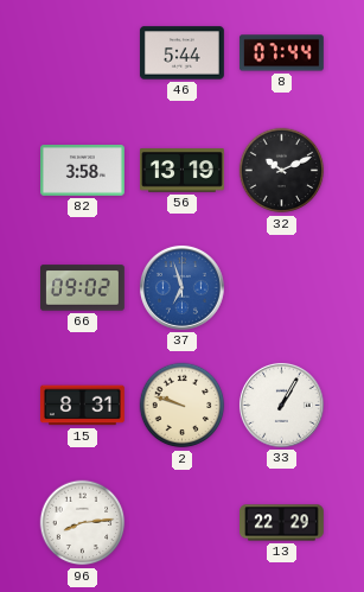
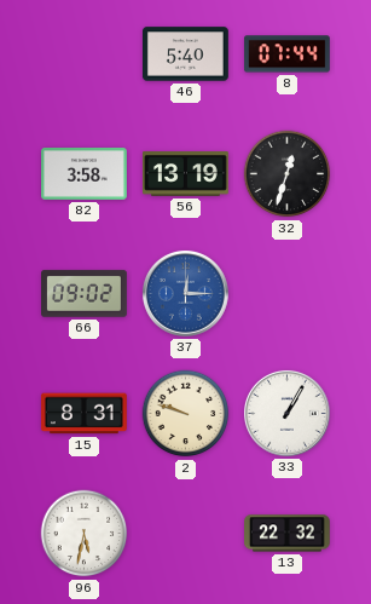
46: 5:44 -> 5:40
32: 10:11 -> 12:33
37: 6:57 -> 12:15
96: 8:14 -> 5:32
13: 22:29 -> 22:32
